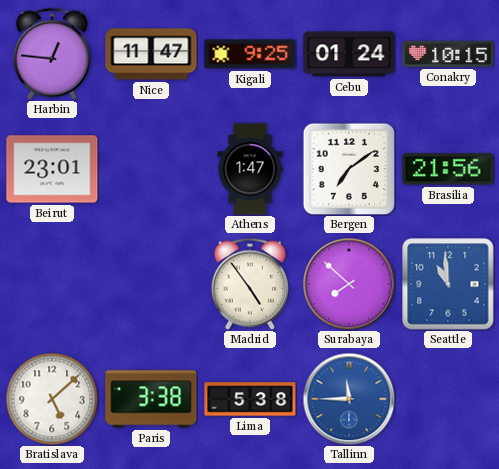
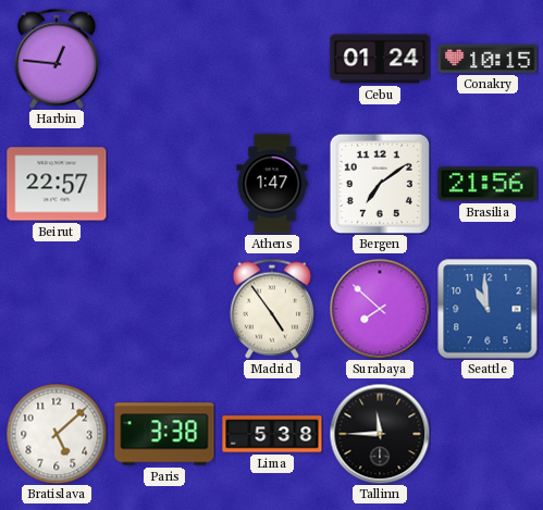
Nice: 11:47 -> none
Kigali: 9:25 -> none
Beirut: 23:01 -> 22:57
Tallinn dial: blue -> black
